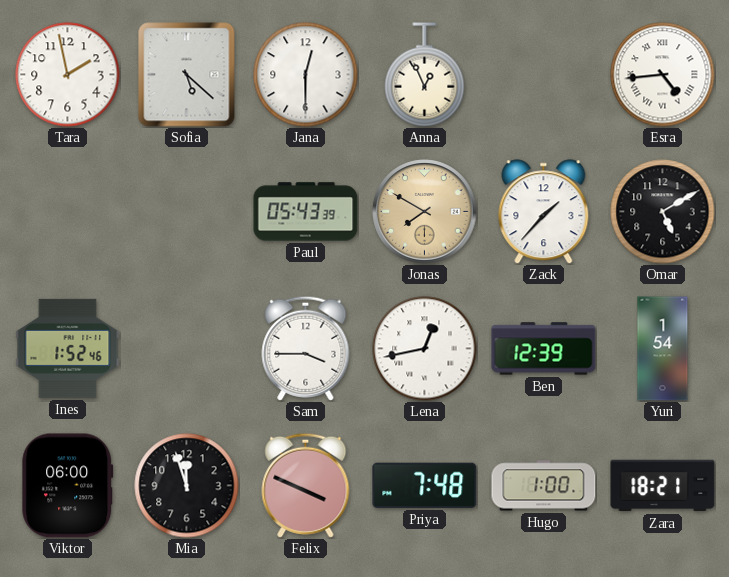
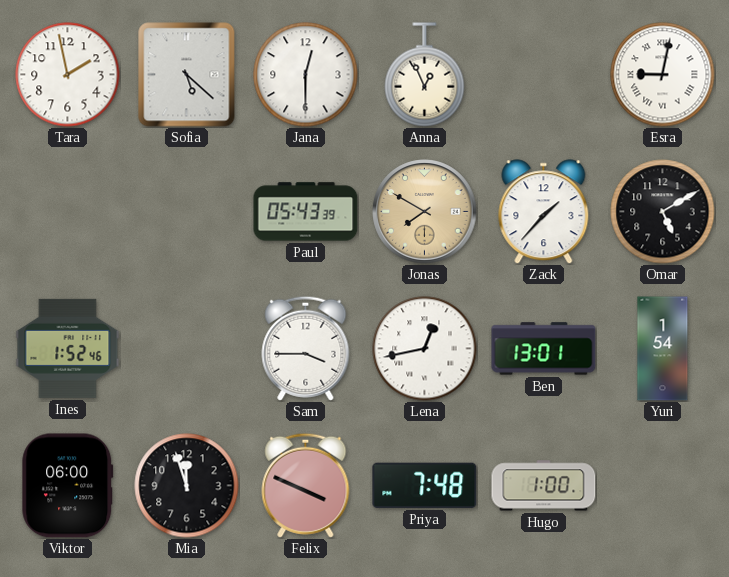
Esra: 4:44 -> 9:02
Ben: 12:39 -> 13:01
Zara: 18:21 -> none
